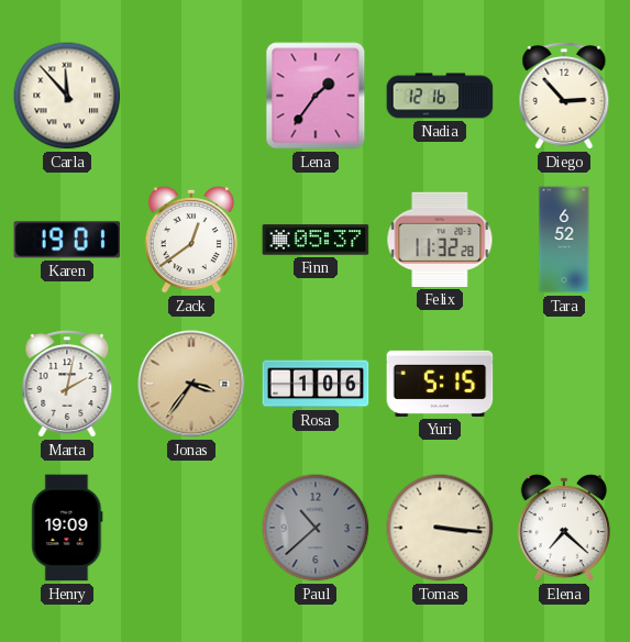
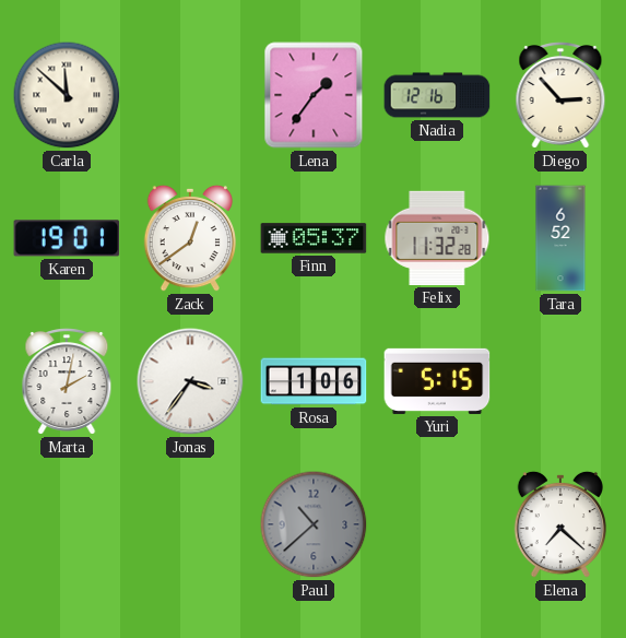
Carla: 11:53 -> 11:52
Jonas dial: champagne -> white
Henry: 19:09 -> none
Tomas: 3:16 -> none
